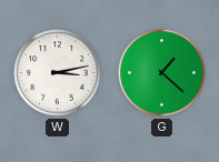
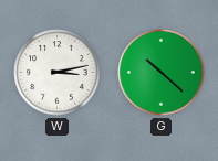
G: 1:22 -> 10:22
